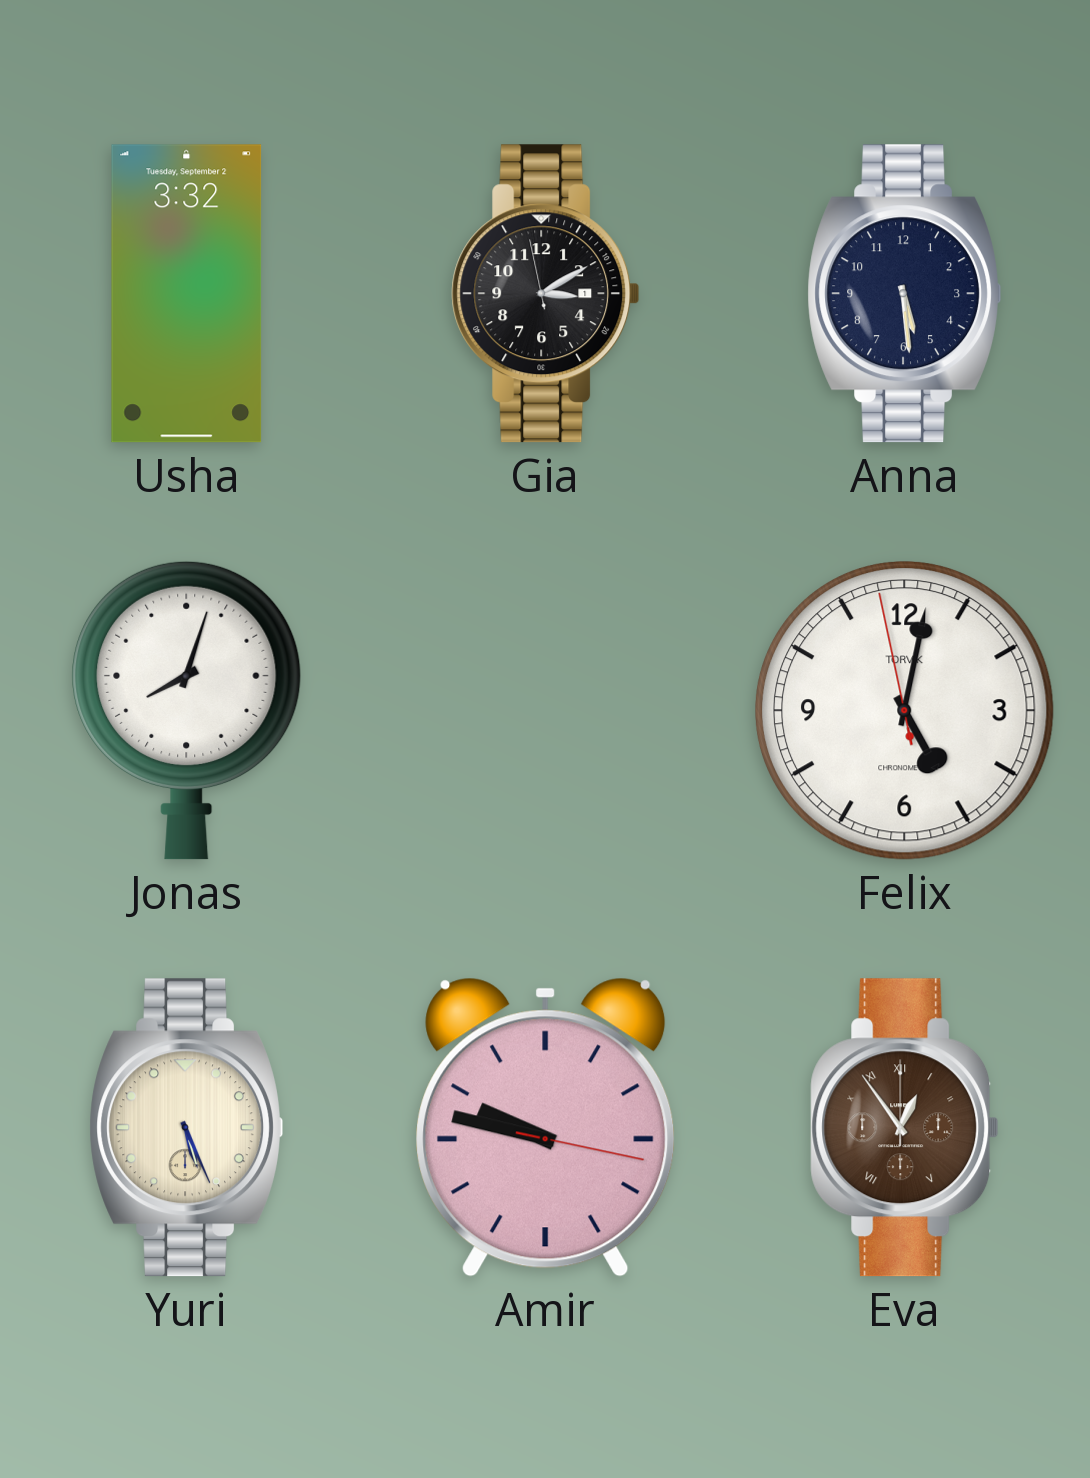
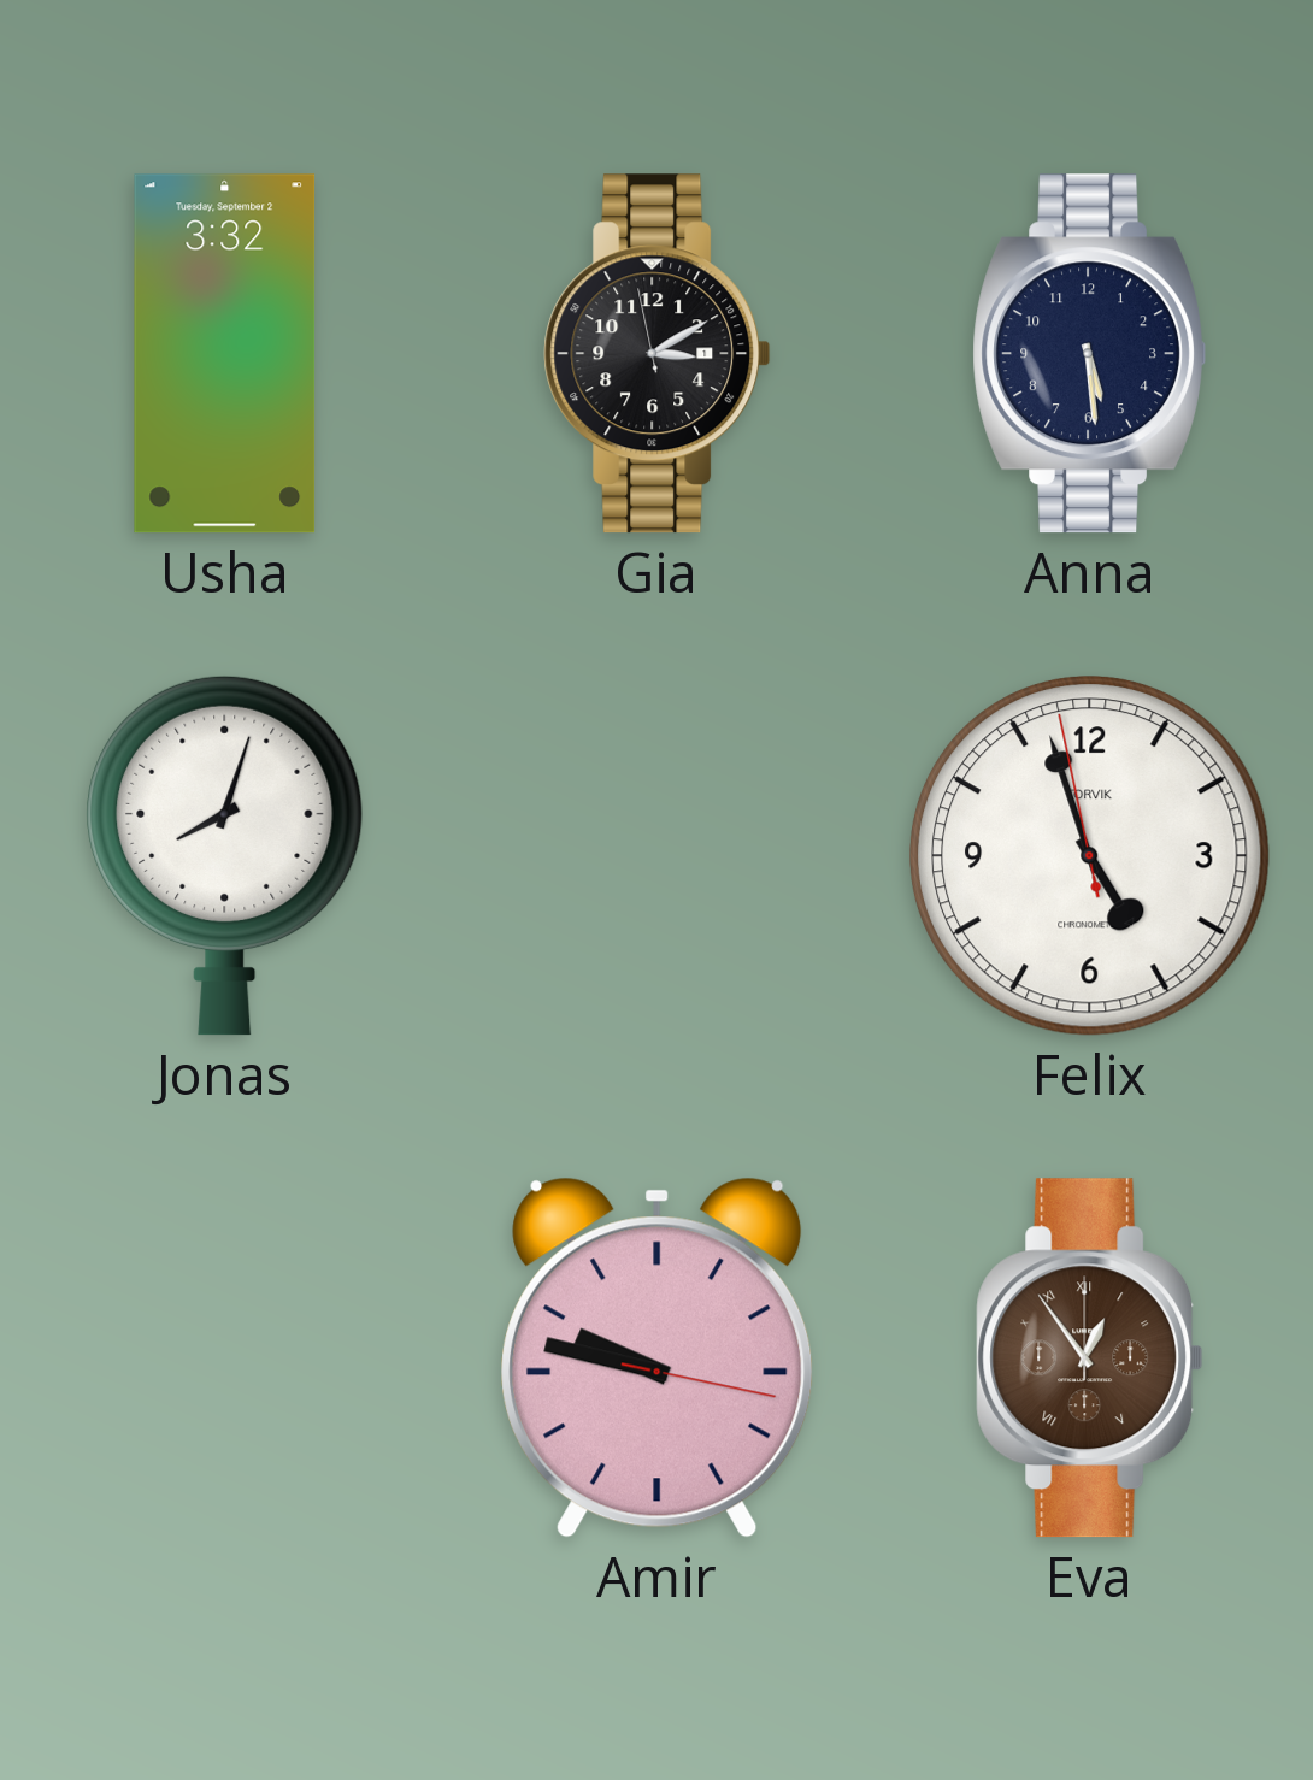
Felix: 5:01 -> 4:56
Yuri: 5:26 -> none
